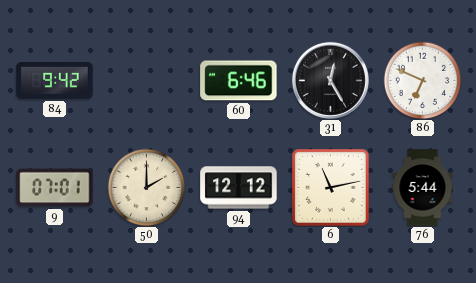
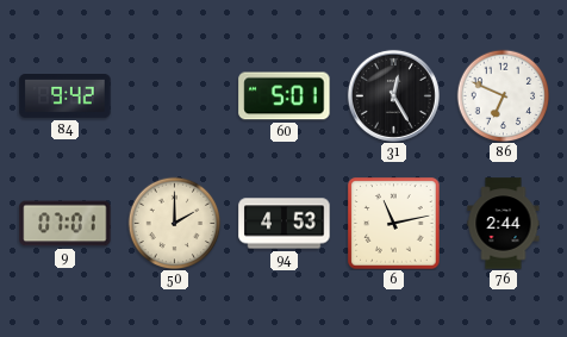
60: 6:46 -> 5:01
94: 12:12 -> 4:53
76: 5:44 -> 2:44
